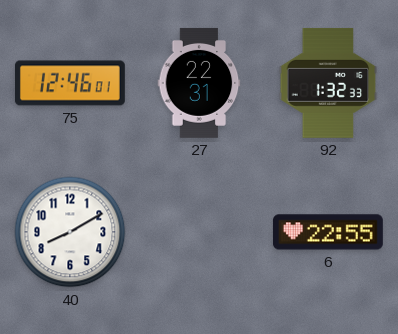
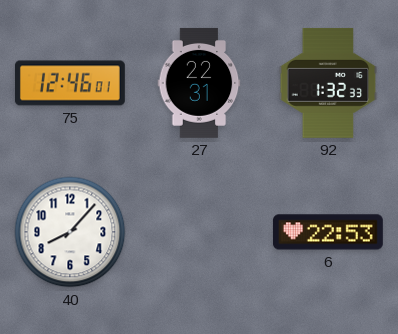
40: 8:10 -> 8:07
6: 22:55 -> 22:53
